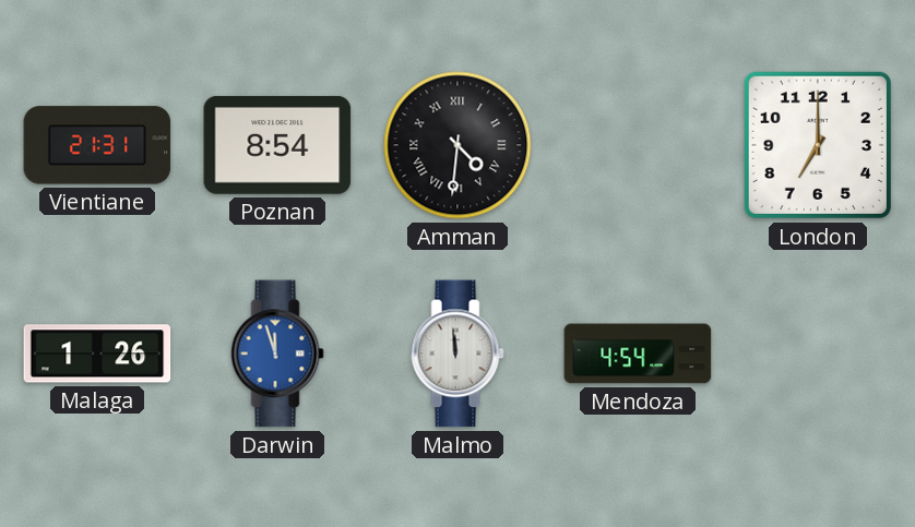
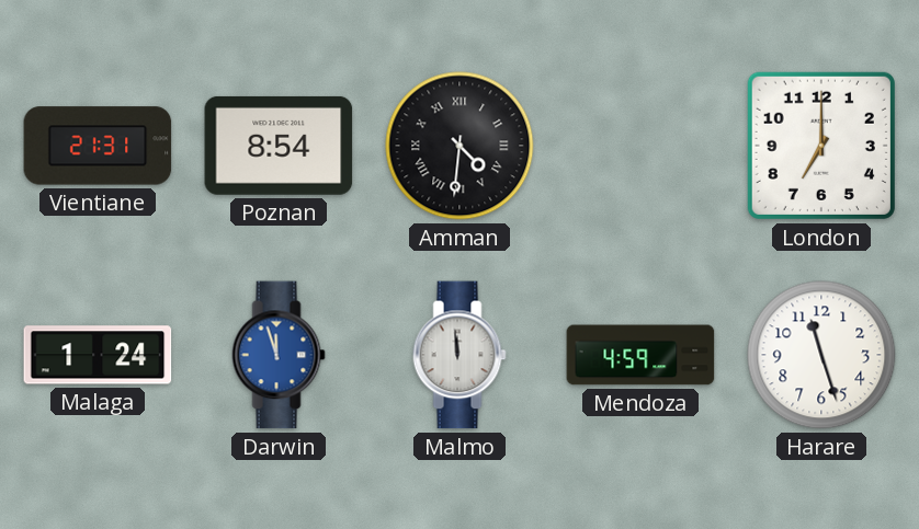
Malaga: 1:26 -> 1:24
Mendoza: 4:54 -> 4:59
Harare: none -> 11:27
